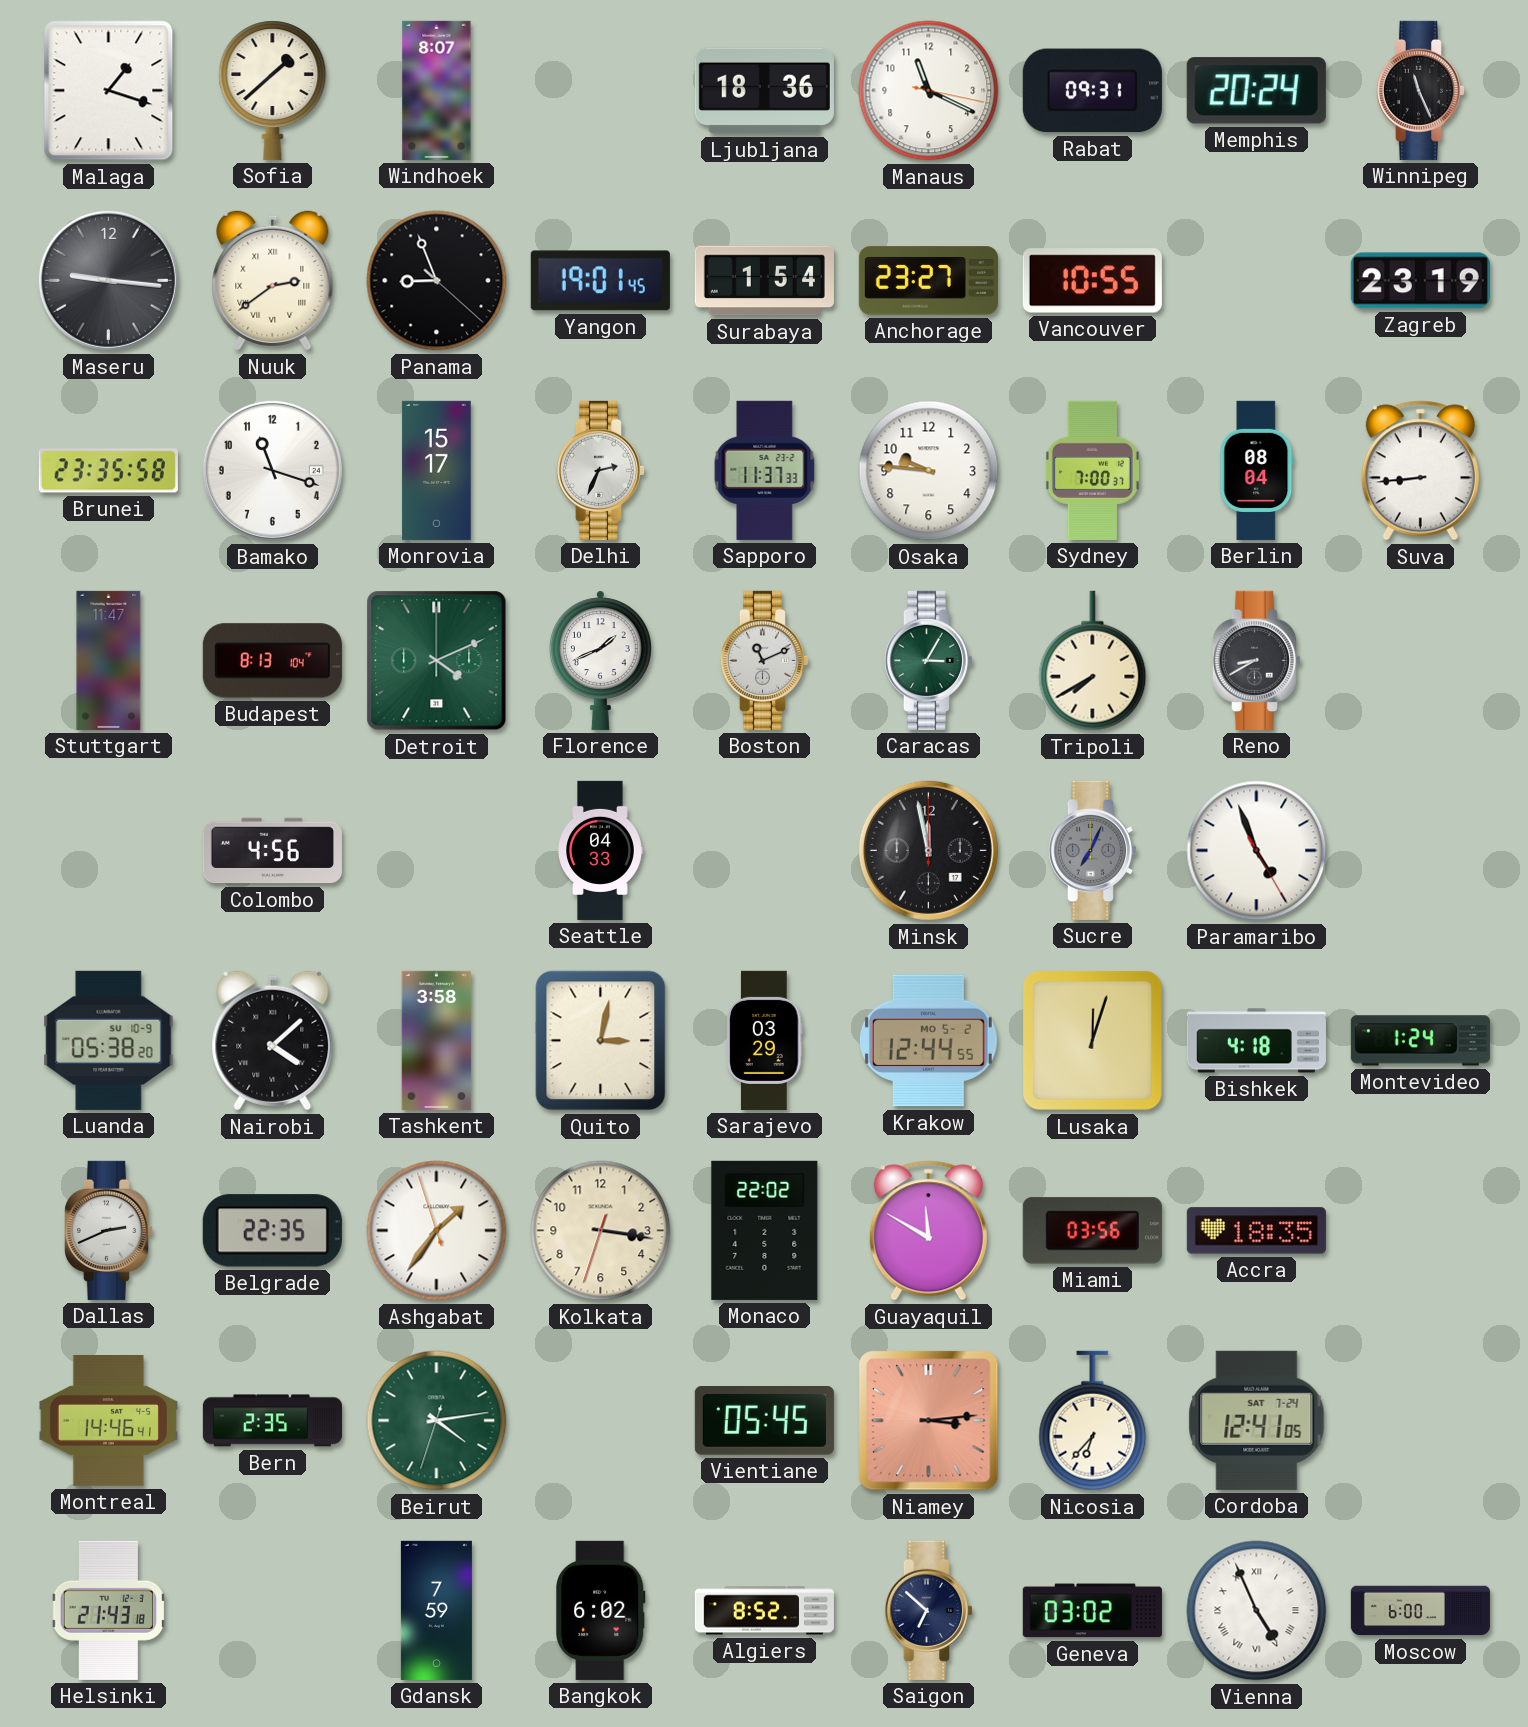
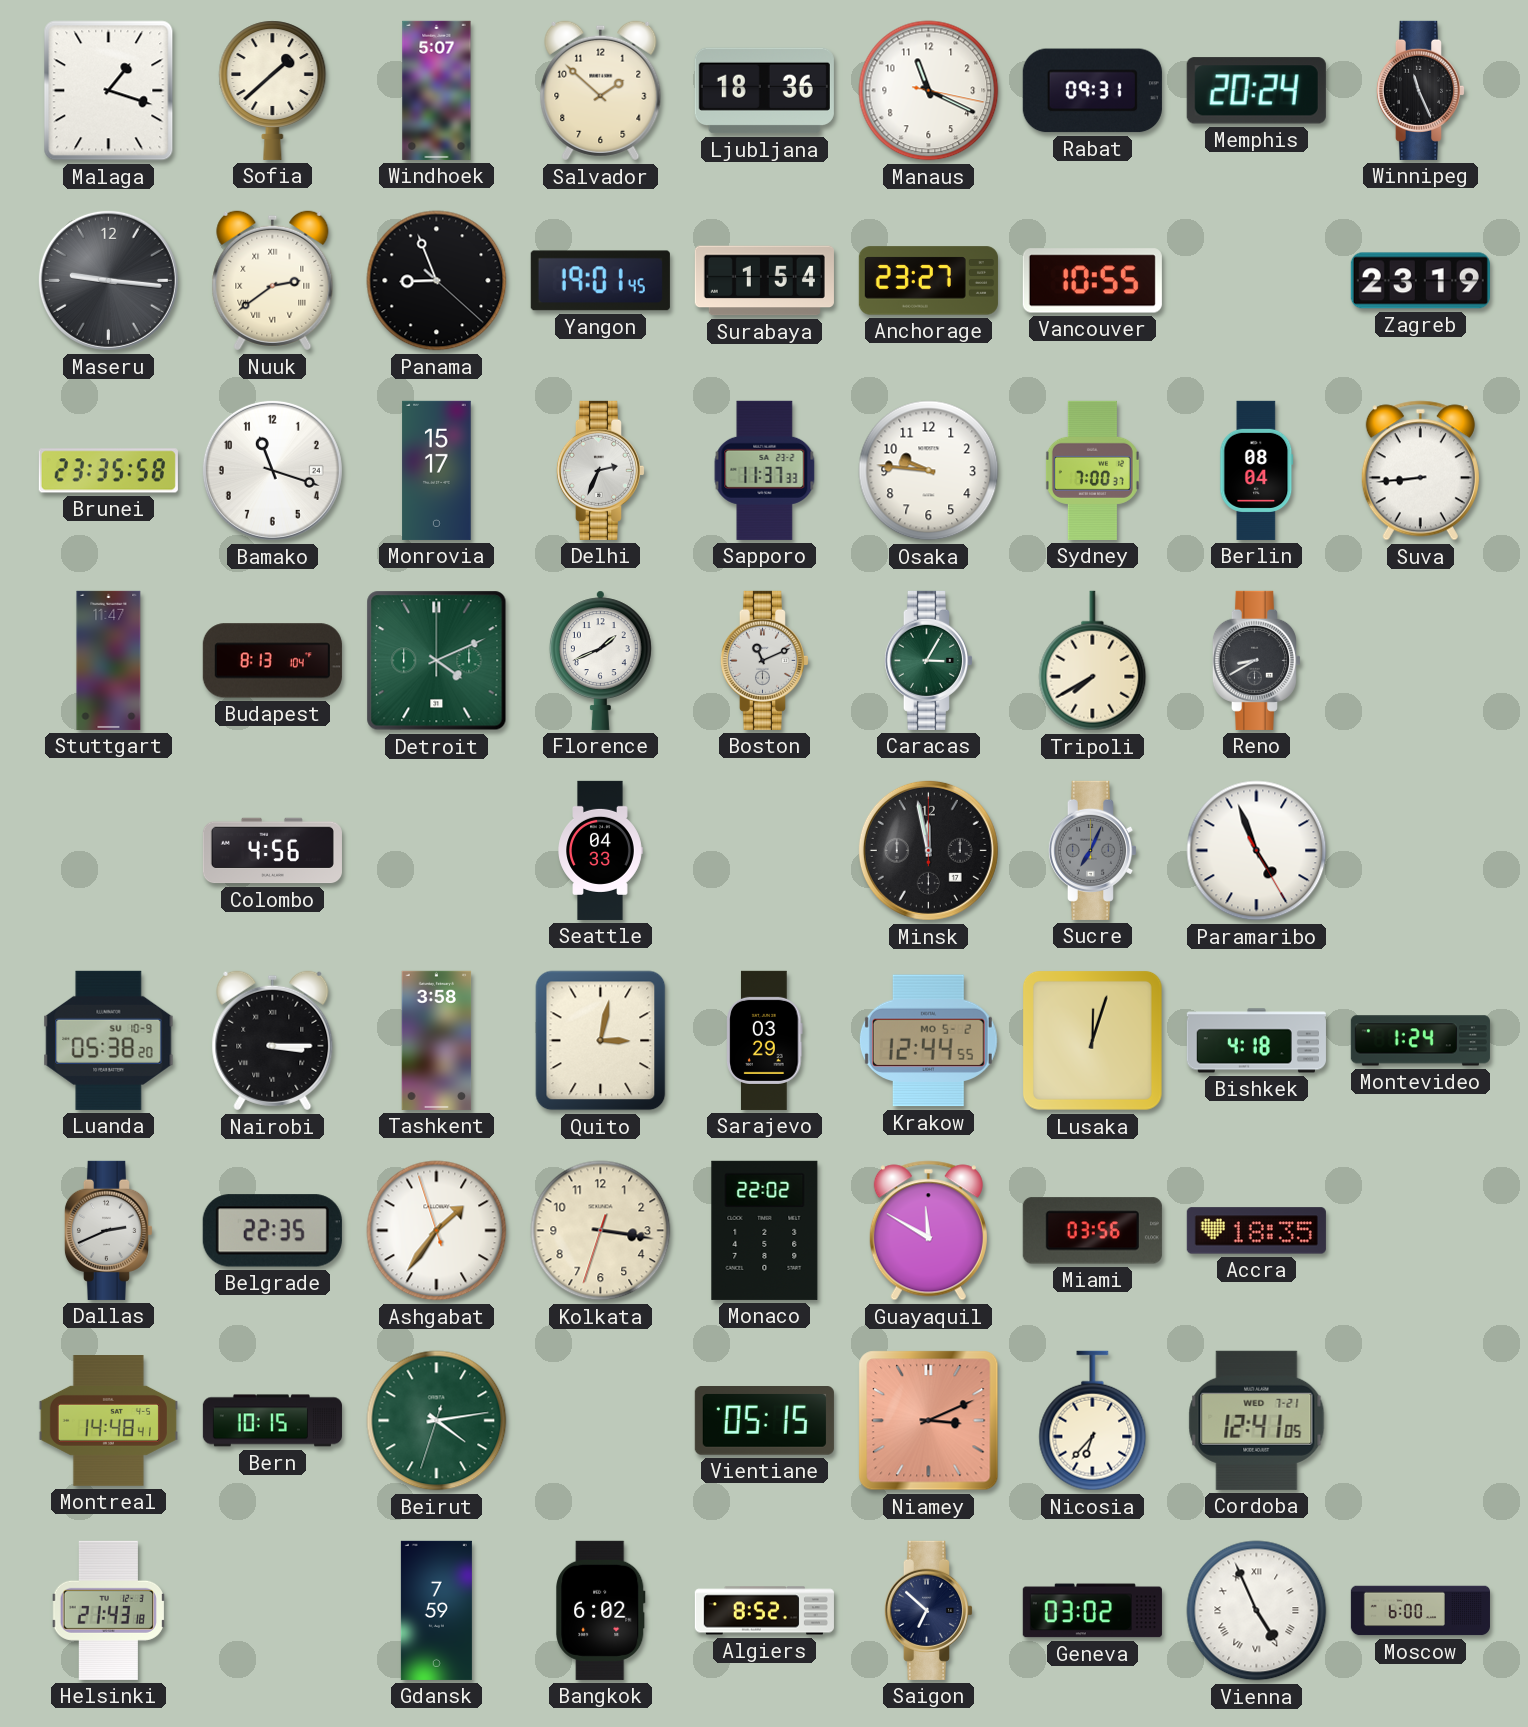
Windhoek: 8:07 -> 5:07
Salvador: none -> 1:52
Nairobi: 4:08 -> 3:15
Montreal: 14:46 -> 14:48
Bern: 2:35 -> 10:15
Vientiane: 05:45 -> 05:15
Niamey: 3:14 -> 3:11
Cordoba date: SAT 7-24 -> WED 7-21
